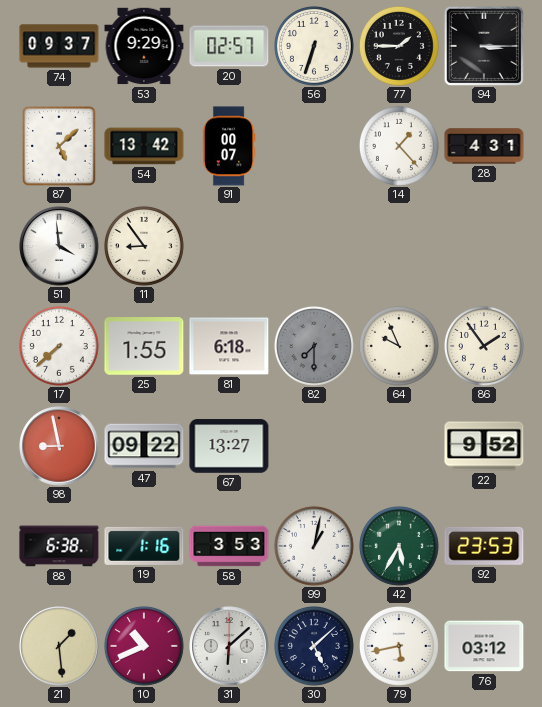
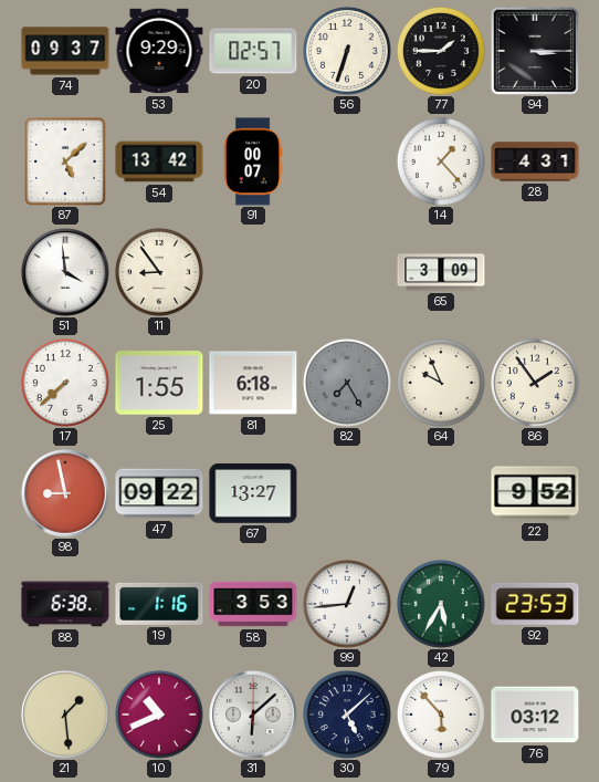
65: none -> 3:09
82: 7:30 -> 7:25
99: 1:02 -> 12:44
79: 5:43 -> 5:53
